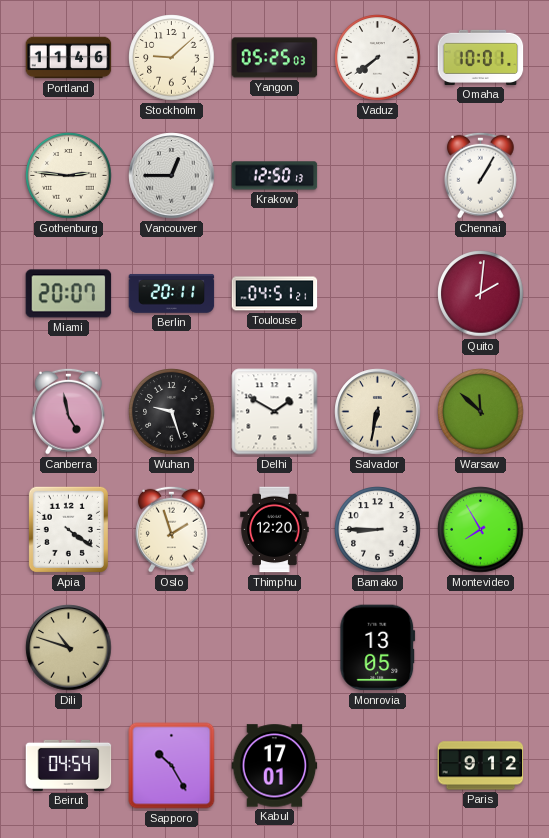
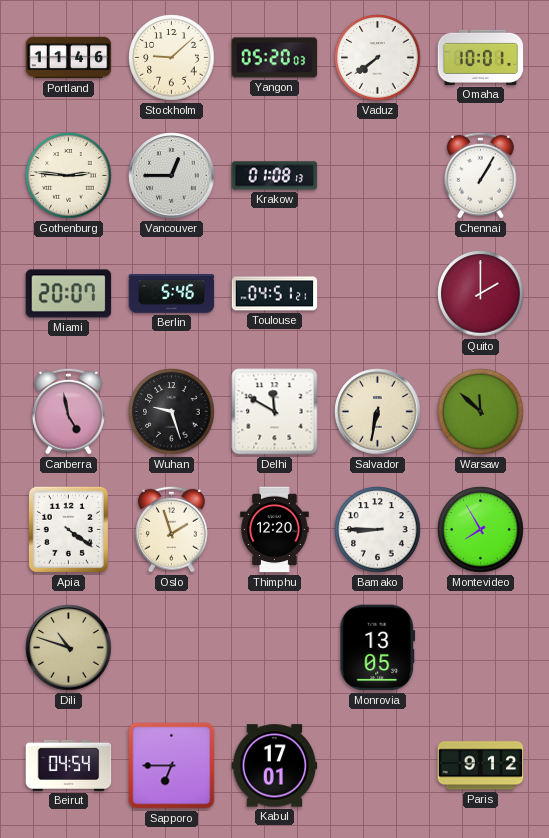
Yangon: 05:25 -> 05:20
Krakow: 12:50 -> 01:08
Berlin: 20:11 -> 5:46
Quito: 2:01 -> 2:00
Delhi: 1:50 -> 11:50
Sapporo: 10:25 -> 6:45
